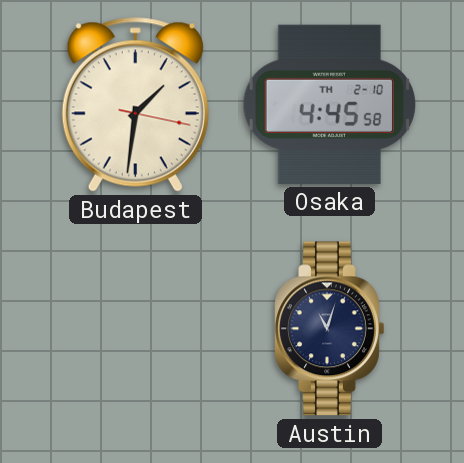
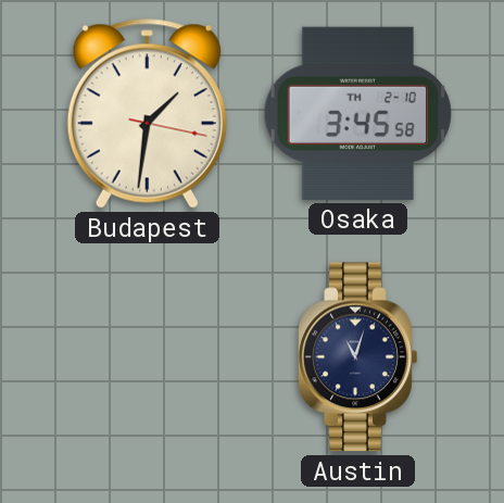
Osaka: 4:45 -> 3:45
